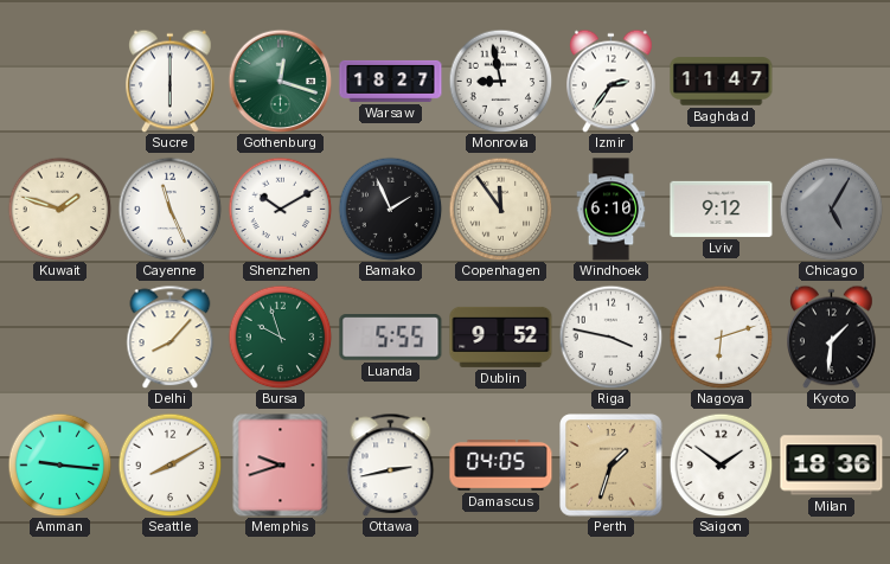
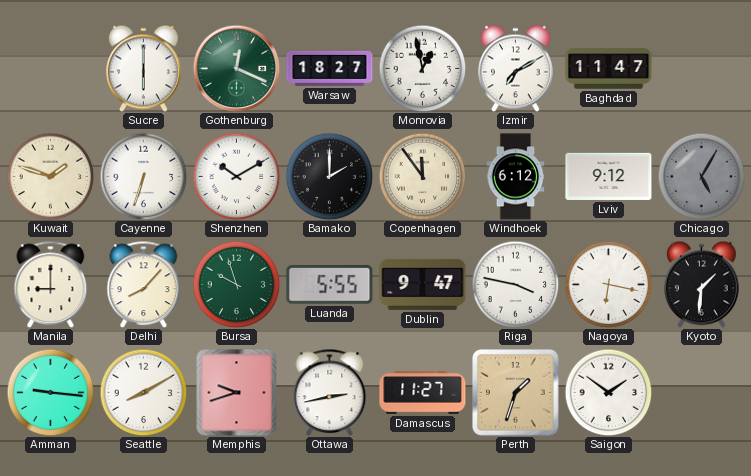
Gothenburg: 12:18 -> 12:19
Monrovia: 8:58 -> 12:58
Izmir: 2:36 -> 7:10
Cayenne: 11:26 -> 6:33
Bamako: 1:56 -> 2:00
Windhoek: 6:10 -> 6:12
Manila: none -> 9:00
Dublin: 9:52 -> 9:47
Nagoya: 6:12 -> 6:17
Damascus: 04:05 -> 11:27
Milan: 18:36 -> none
